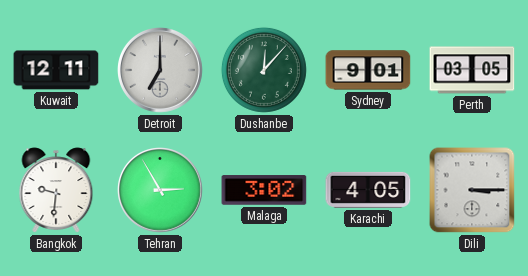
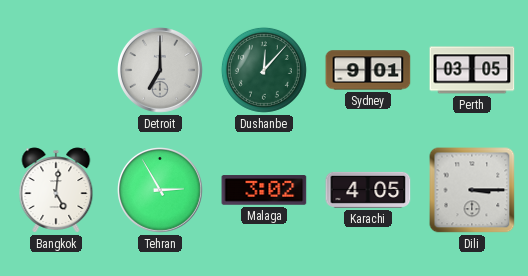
Kuwait: 12:11 -> none
Bangkok: 9:31 -> 5:01
